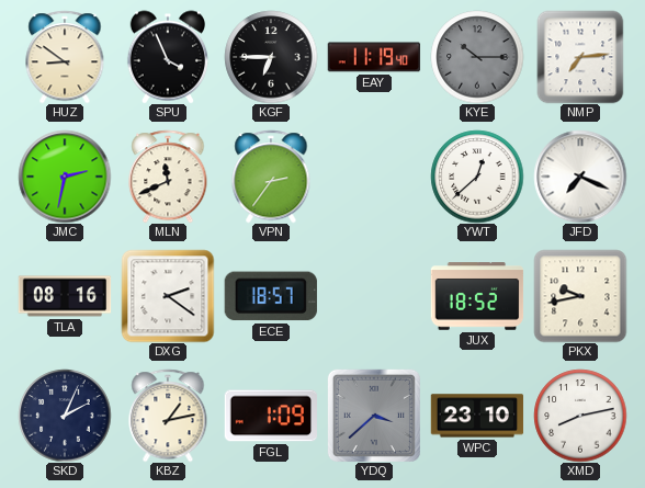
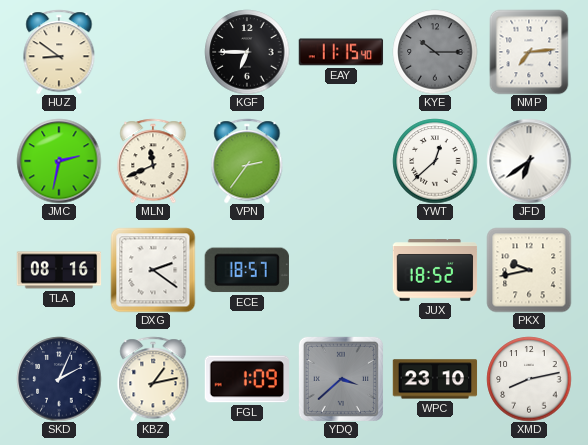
SPU: 3:56 -> none
EAY: 11:19 -> 11:15
JFD: 7:19 -> 6:39
